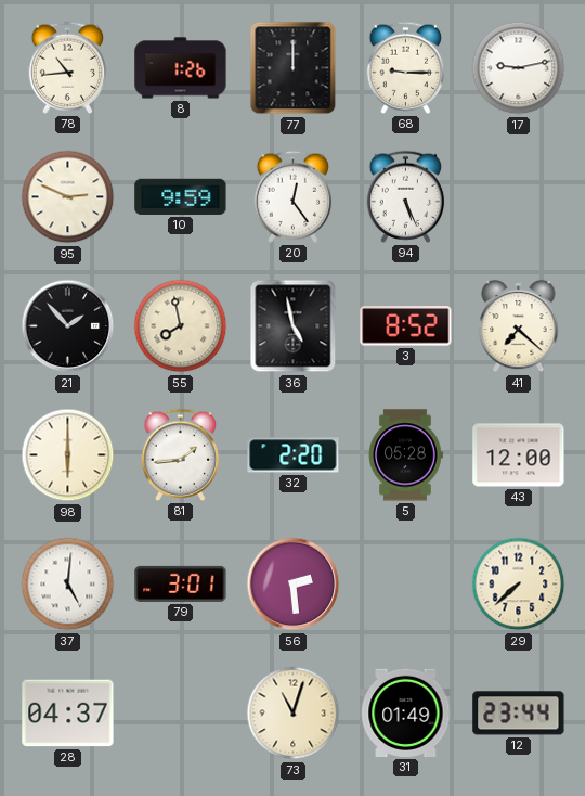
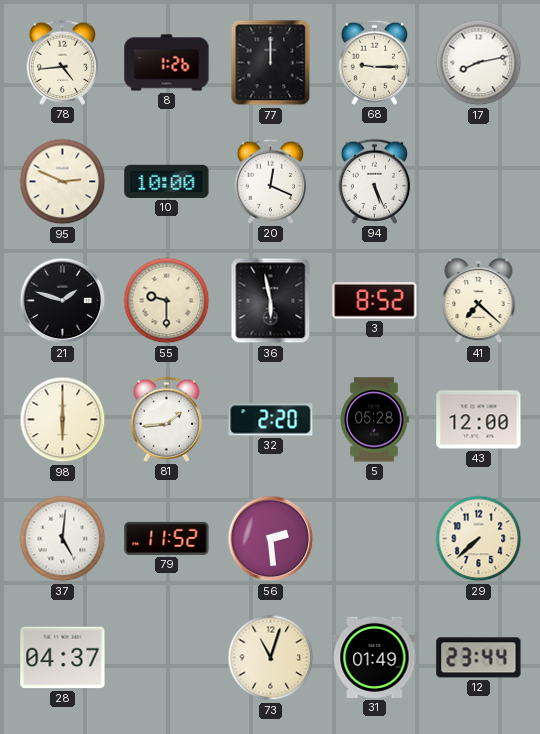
78: 10:44 -> 4:44
17: 9:13 -> 8:13
10: 9:59 -> 10:00
20: 12:24 -> 12:19
21: 1:53 -> 1:48
55: 7:58 -> 9:30
36: 4:58 -> 5:58
79: 3:01 -> 11:52
